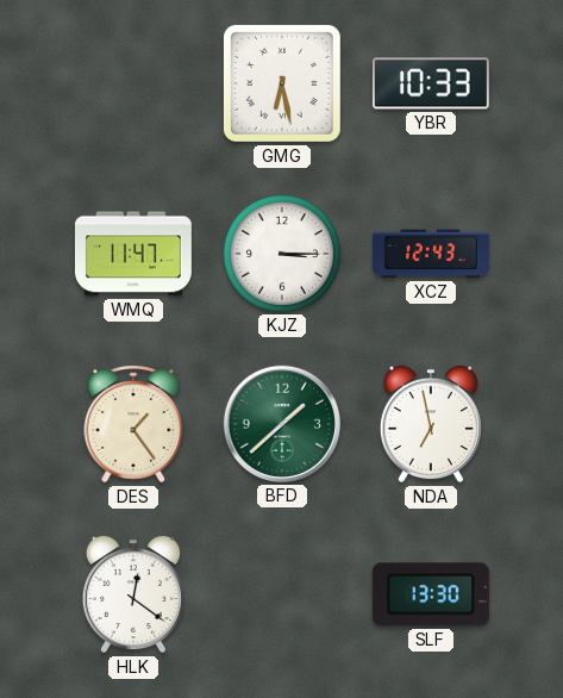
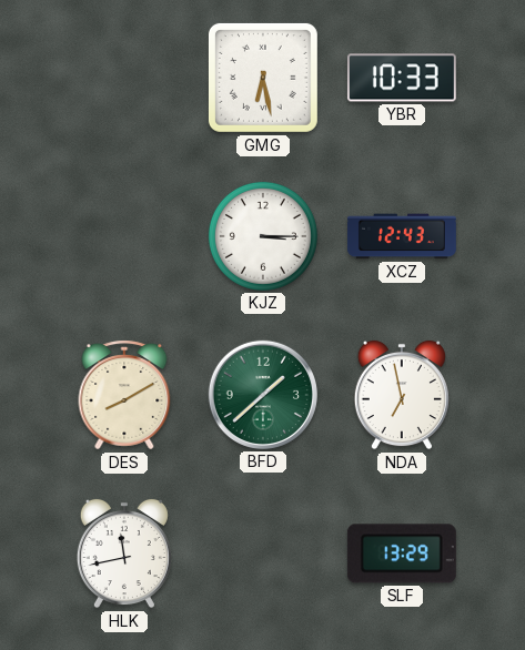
WMQ: 11:47 -> none
DES: 1:24 -> 8:10
HLK: 12:21 -> 11:43
SLF: 13:30 -> 13:29
